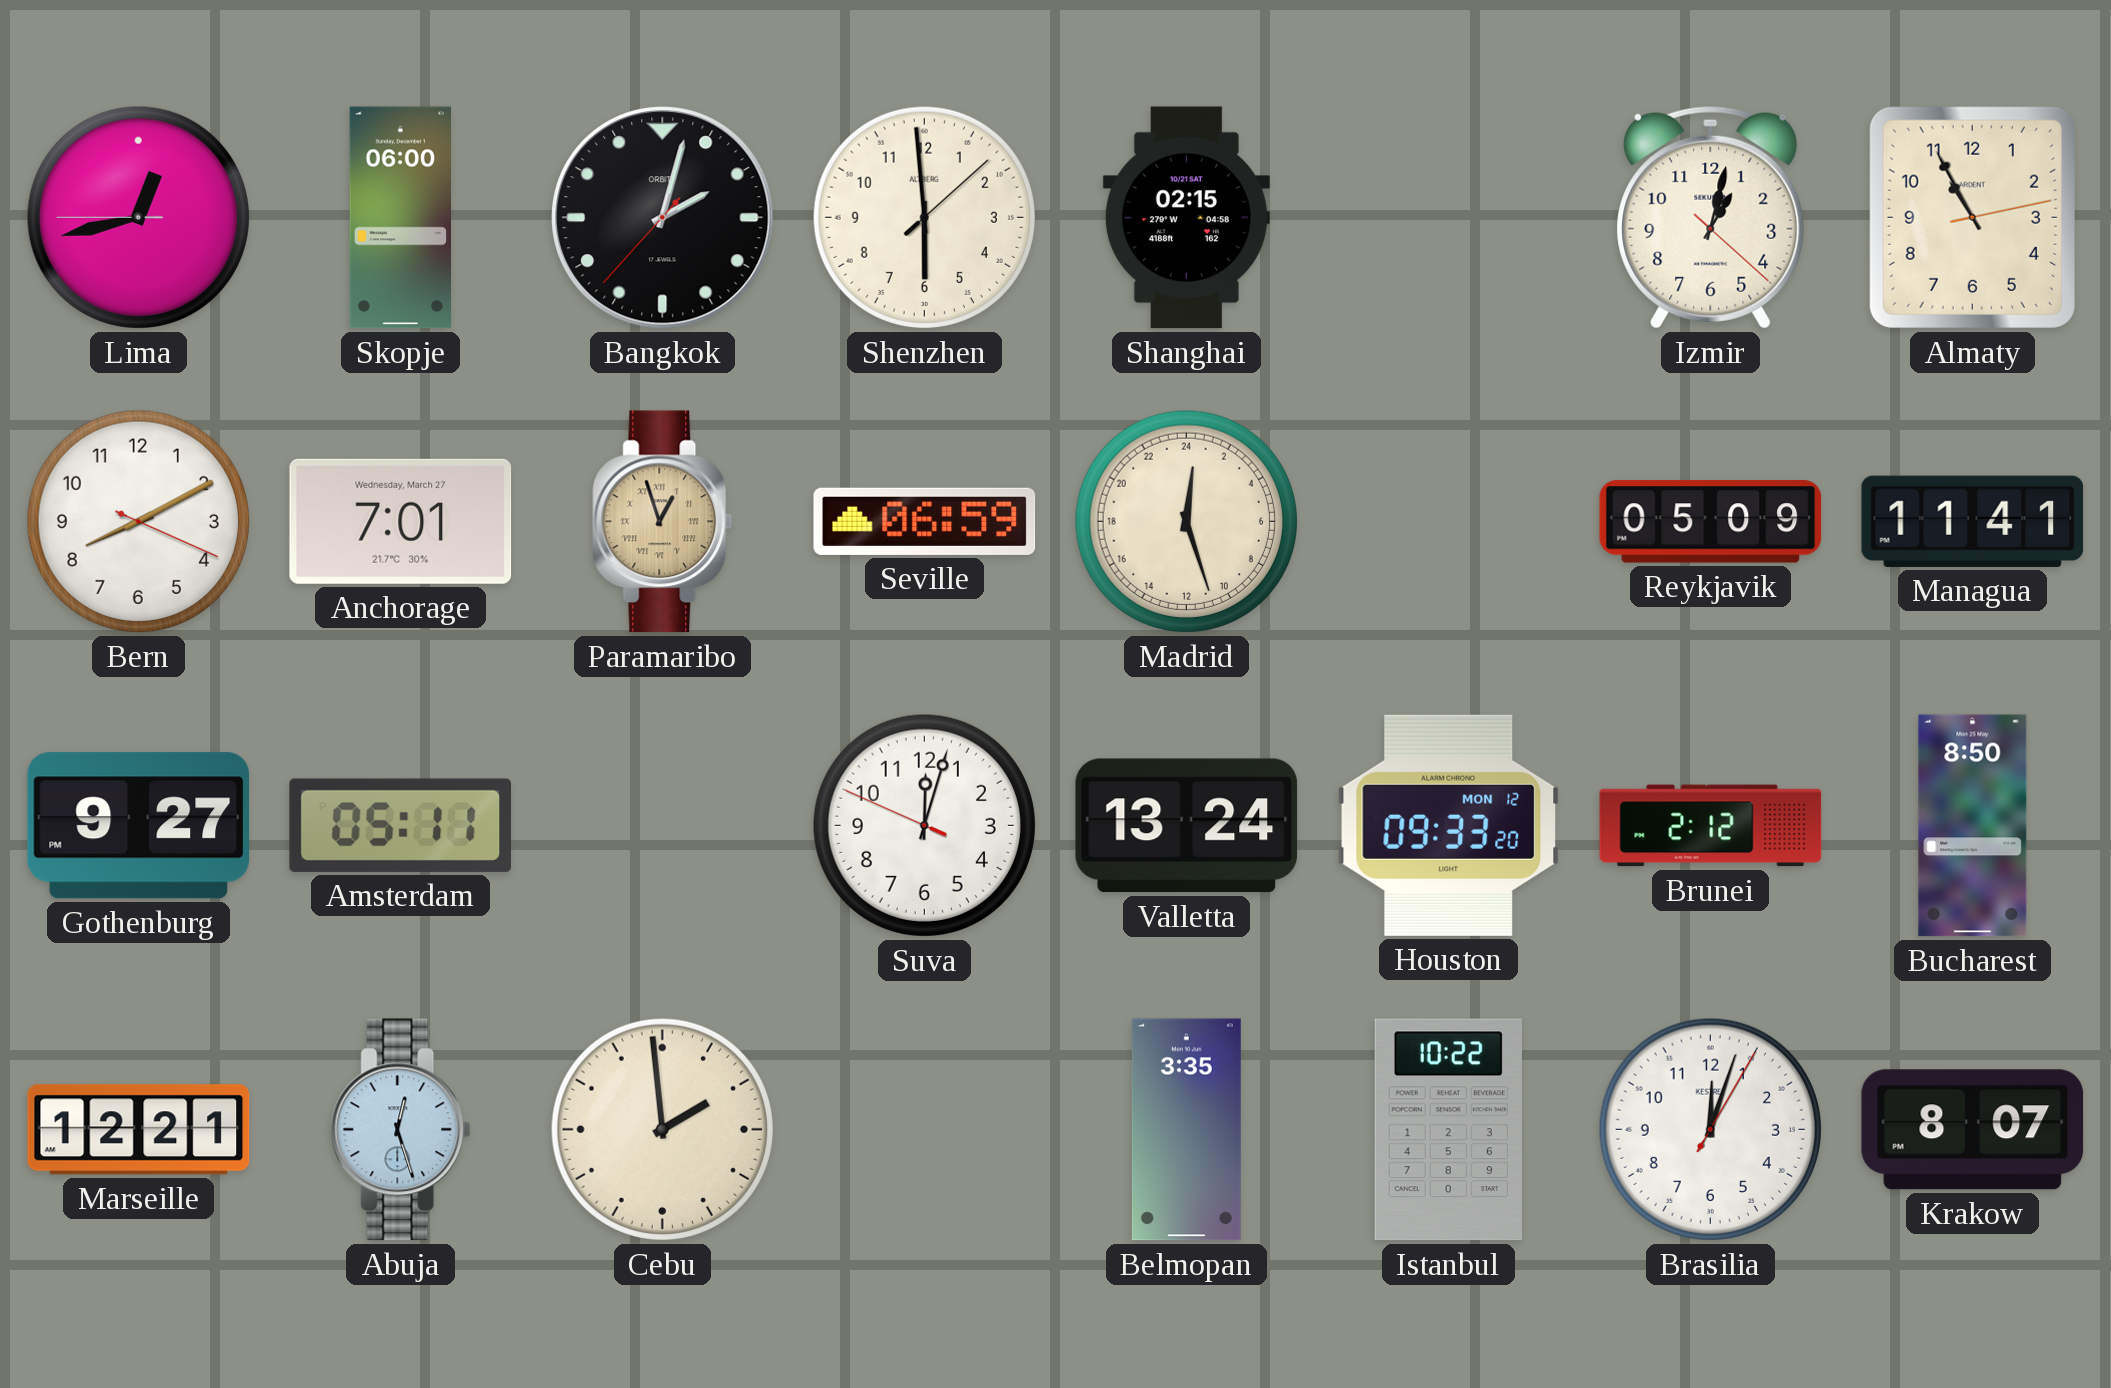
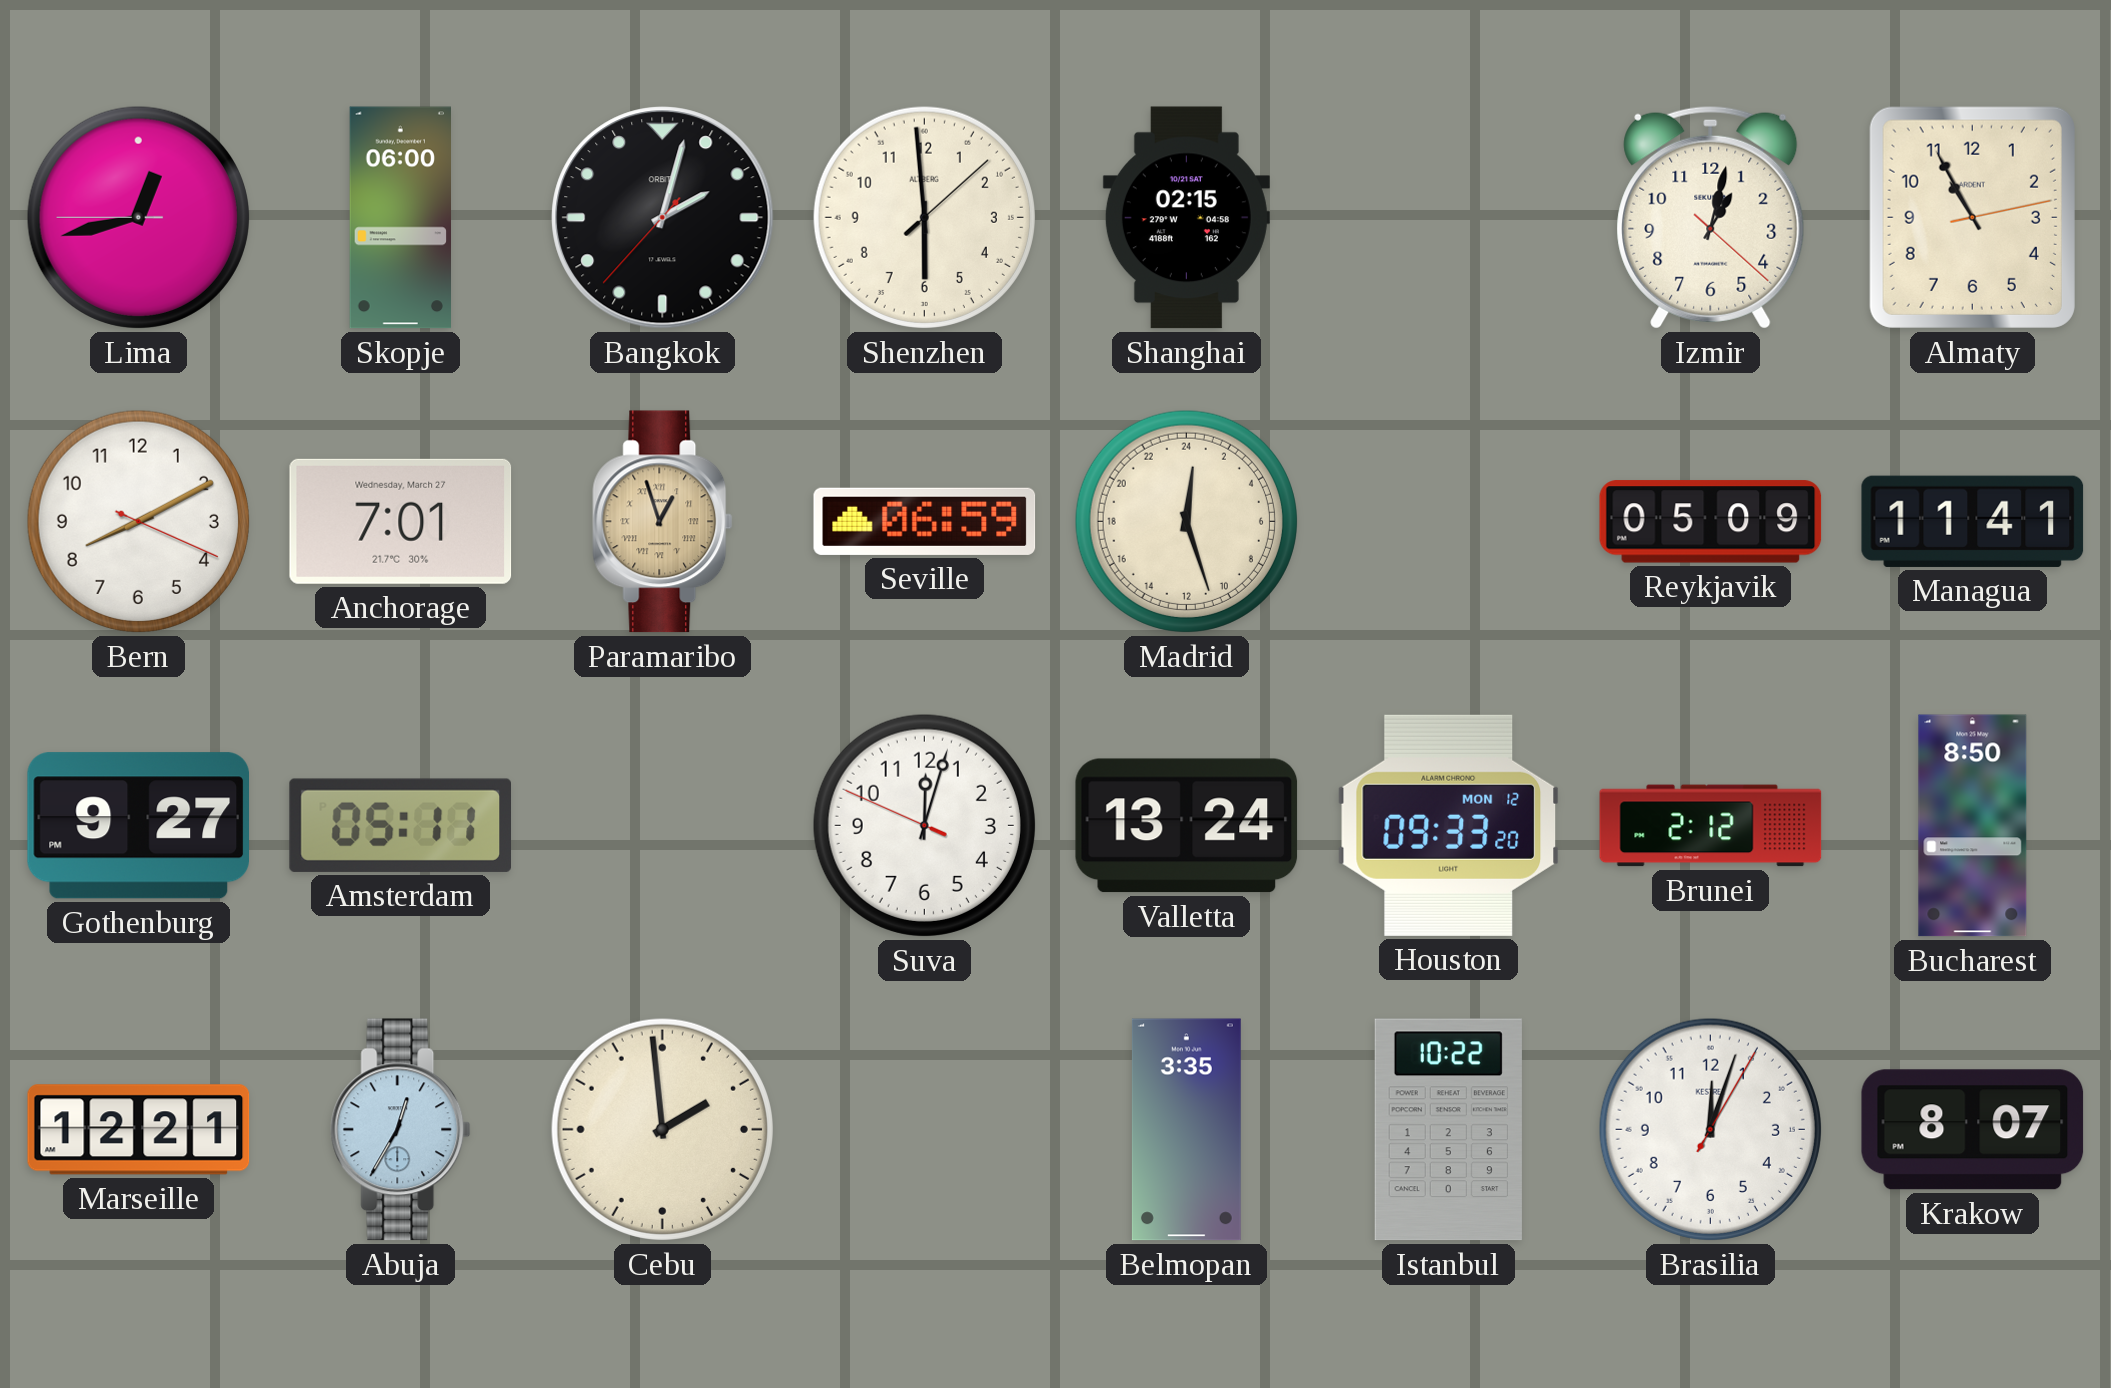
Abuja: 12:27 -> 12:35
